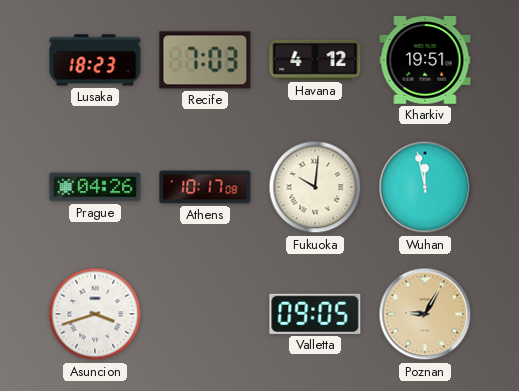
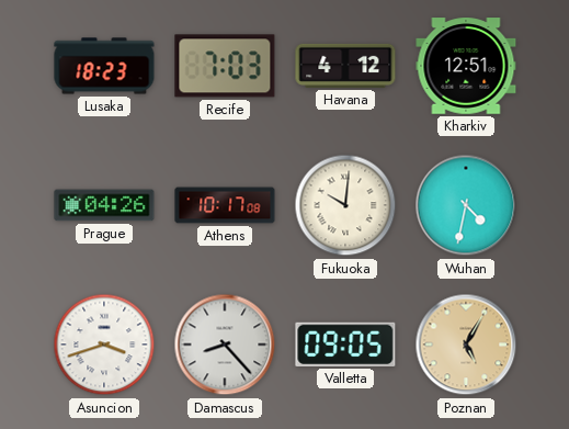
Kharkiv: 19:51 -> 12:51
Wuhan: 11:58 -> 4:32
Damascus: none -> 8:23
Poznan: 9:05 -> 5:05
